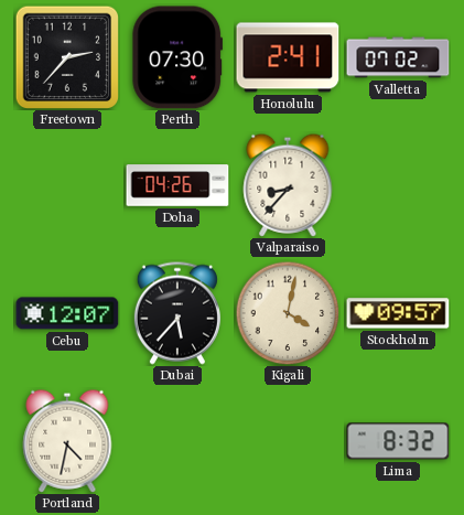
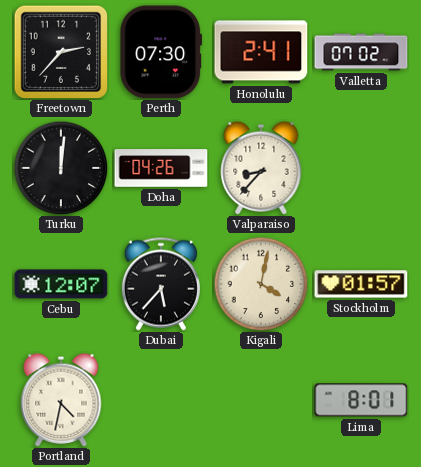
Turku: none -> 12:01
Stockholm: 09:57 -> 01:57
Lima: 8:32 -> 8:01
